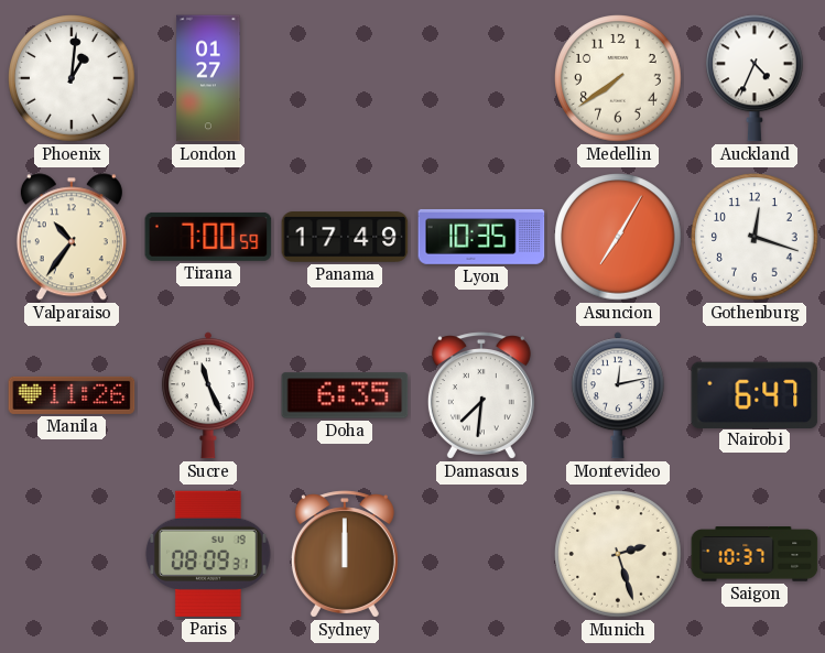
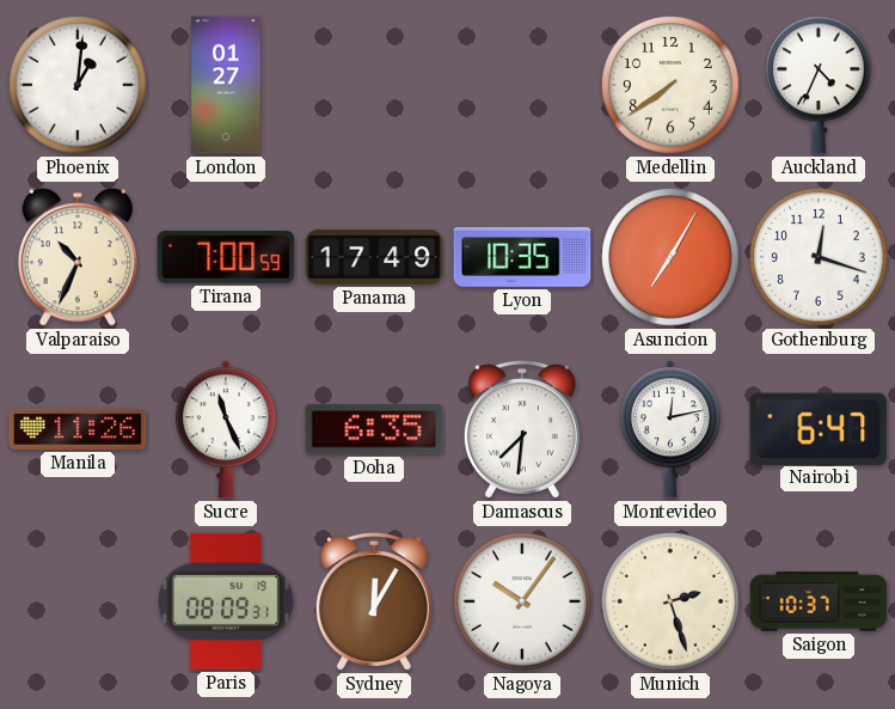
Valparaiso: 10:36 -> 10:34
Sydney: 12:00 -> 12:05
Nagoya: none -> 10:06
